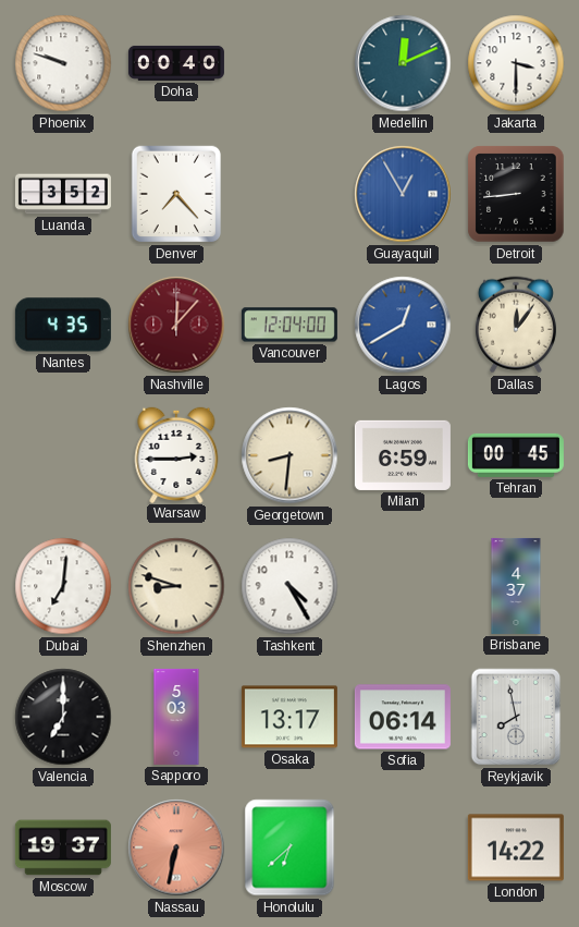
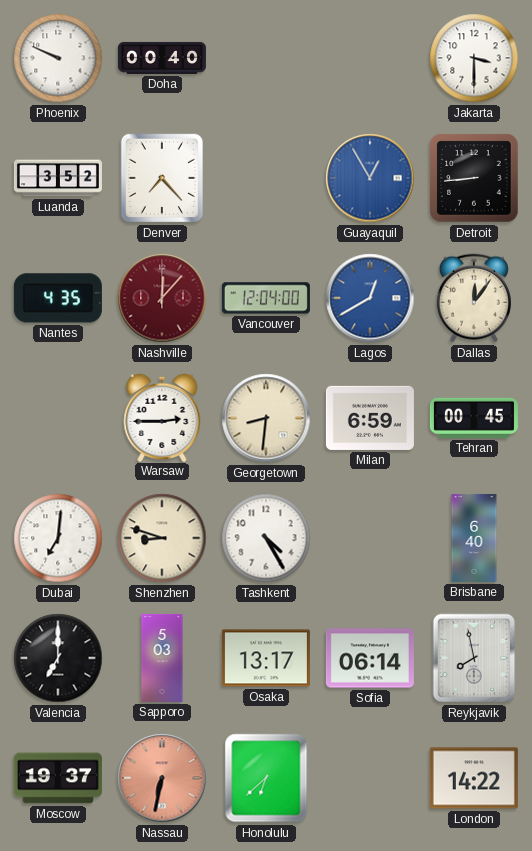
Phoenix: 9:48 -> 9:49
Medellin: 12:11 -> none
Brisbane: 4:37 -> 6:40
